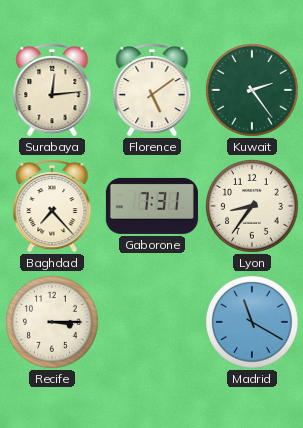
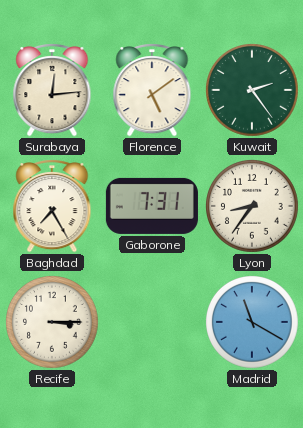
Baghdad: 7:23 -> 7:25
